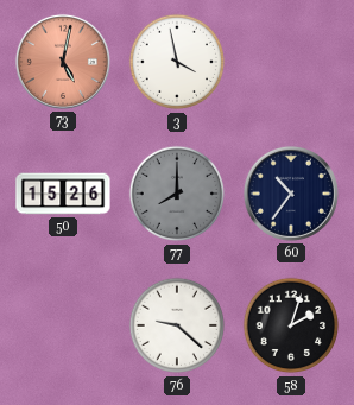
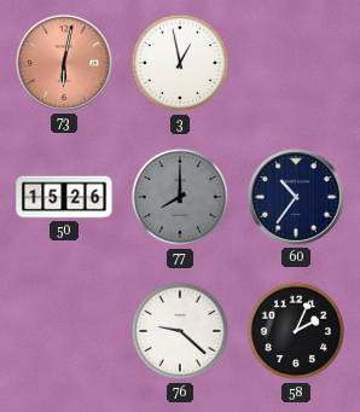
73: 5:02 -> 6:02
3: 3:58 -> 12:58
58: 2:03 -> 2:04
